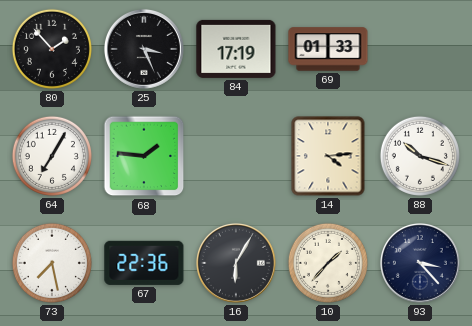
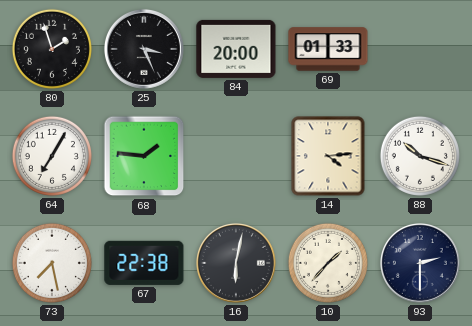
80: 1:53 -> 1:57
84: 17:19 -> 20:00
67: 22:36 -> 22:38
16: 6:05 -> 6:02
93: 3:23 -> 2:30
